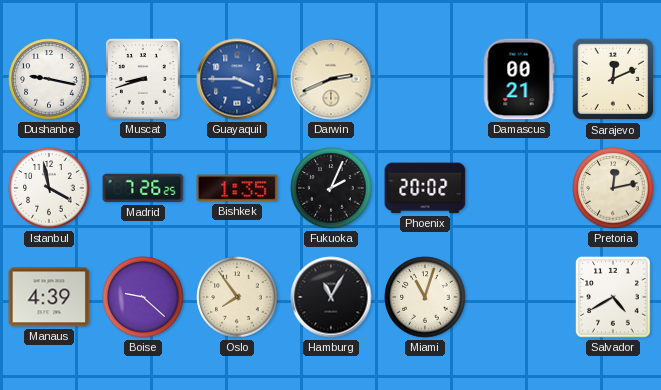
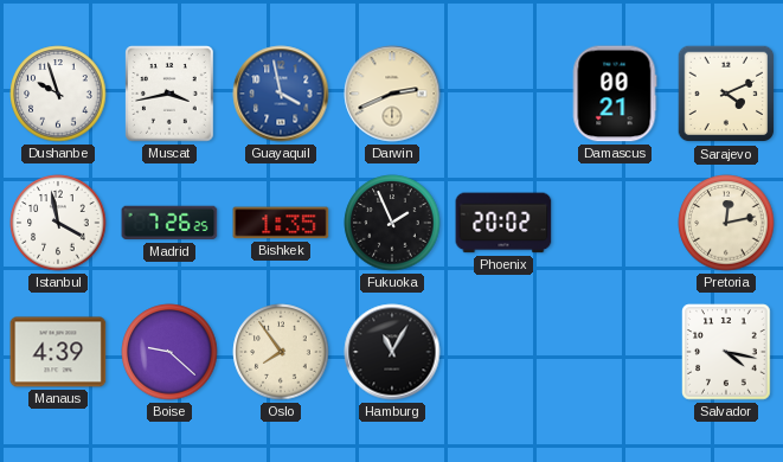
Dushanbe: 9:17 -> 9:57
Muscat: 8:42 -> 3:43
Guayaquil: 3:45 -> 3:58
Sarajevo: 12:11 -> 4:11
Fukuoka: 2:04 -> 1:56
Miami: 11:03 -> none
Salvador: 4:40 -> 4:17
